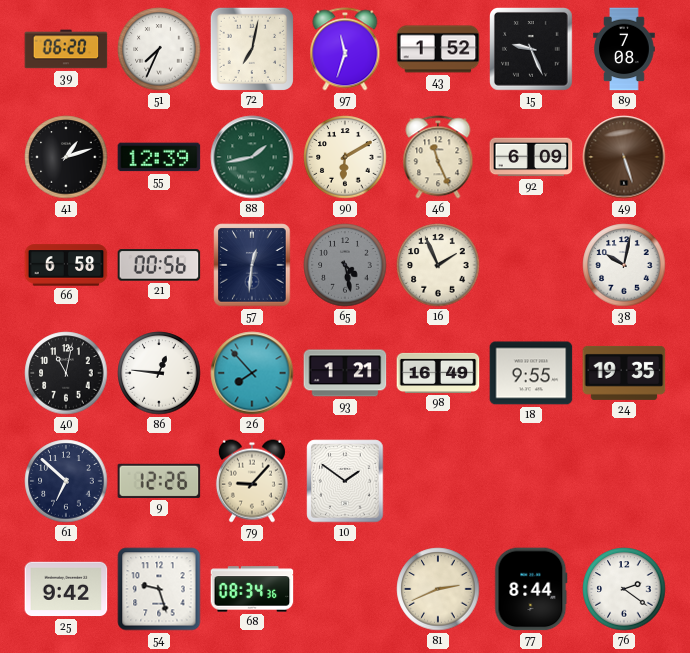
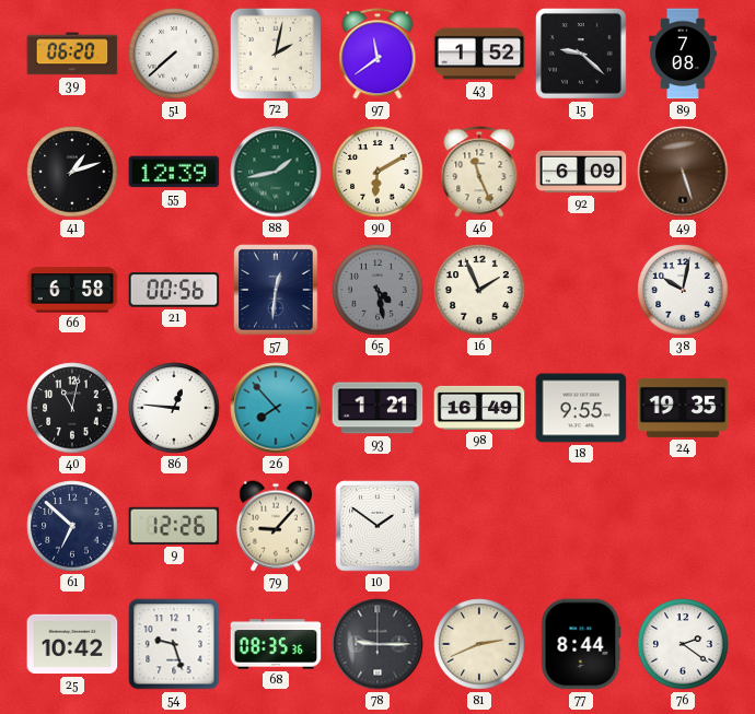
51: 7:34 -> 7:38
72: 7:02 -> 2:02
97: 11:33 -> 11:39
15: 9:26 -> 9:22
25: 9:42 -> 10:42
68: 08:34 -> 08:35
78: none -> 9:15
